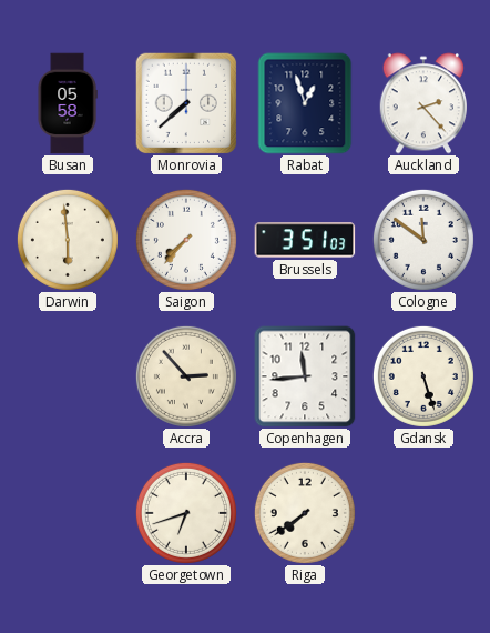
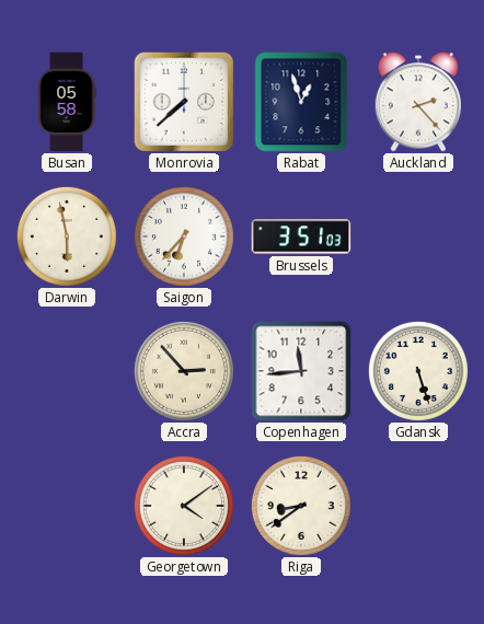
Darwin: 5:59 -> 5:58
Saigon: 7:37 -> 6:37
Cologne: 11:51 -> none
Georgetown: 6:42 -> 4:09
Riga: 7:39 -> 8:39
